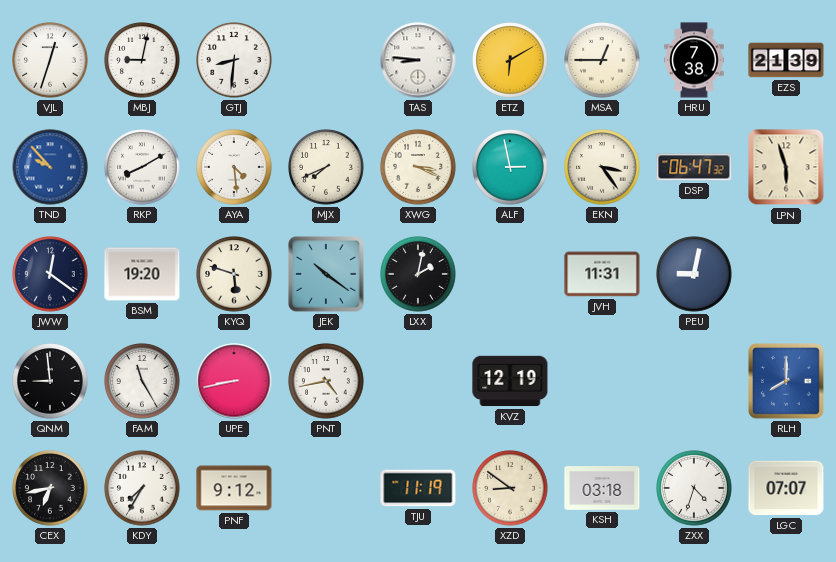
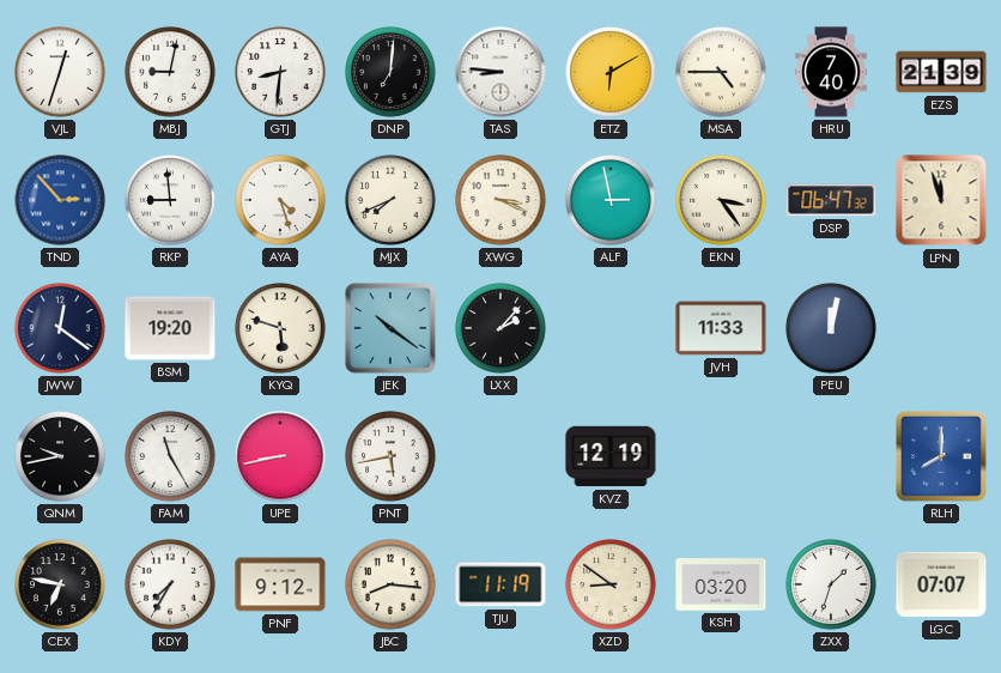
DNP: none -> 7:01
MSA: 12:45 -> 4:45
HRU: 7:38 -> 7:40
TND: 9:53 -> 2:53
RKP: 8:10 -> 8:59
AYA: 4:29 -> 4:27
LPN: 5:57 -> 11:57
LXX: 2:02 -> 2:07
JVH: 11:31 -> 11:33
PEU: 9:02 -> 12:02
QNM: 8:59 -> 9:43
PNT: 4:43 -> 5:43
CEX: 6:43 -> 6:47
JBC: none -> 8:16
KSH: 03:18 -> 03:20
ZXX: 4:33 -> 1:33
